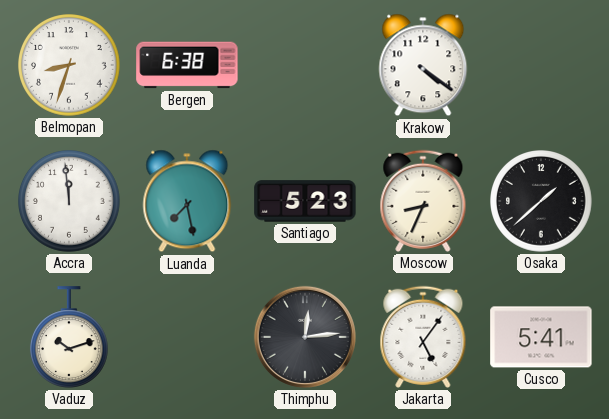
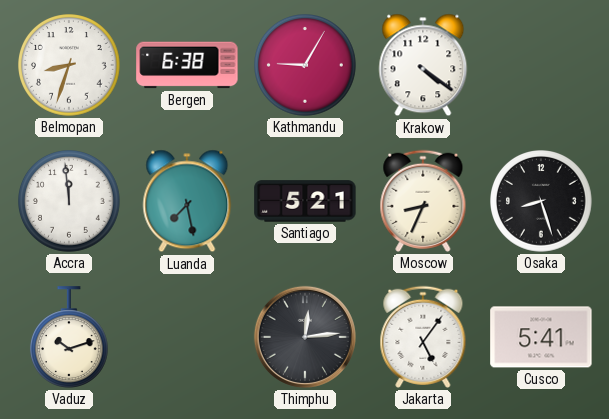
Kathmandu: none -> 9:05
Santiago: 5:23 -> 5:21
Osaka: 1:38 -> 8:27
